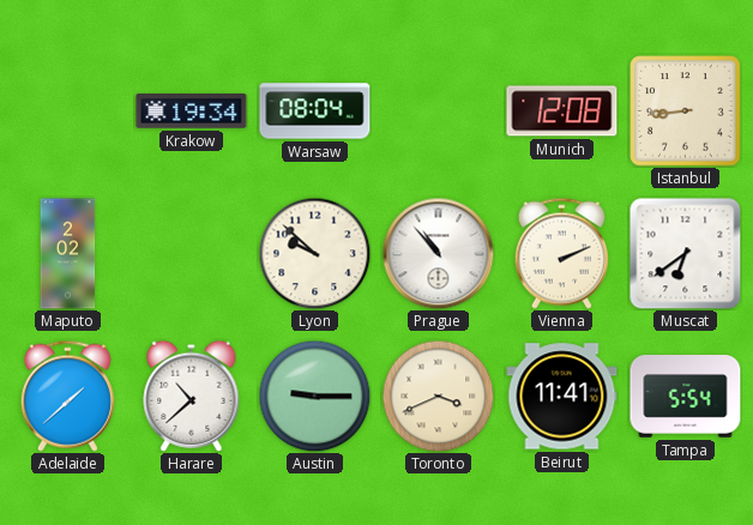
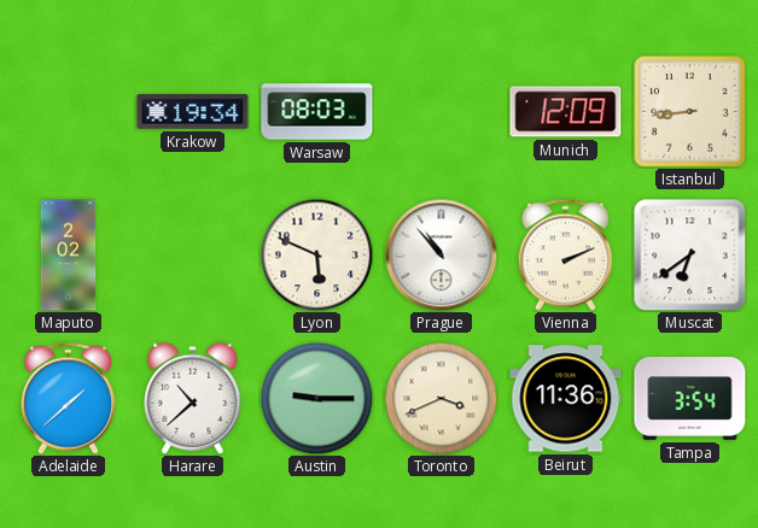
Warsaw: 08:04 -> 08:03
Munich: 12:08 -> 12:09
Lyon: 9:52 -> 5:49
Beirut: 11:41 -> 11:36
Tampa: 5:54 -> 3:54
